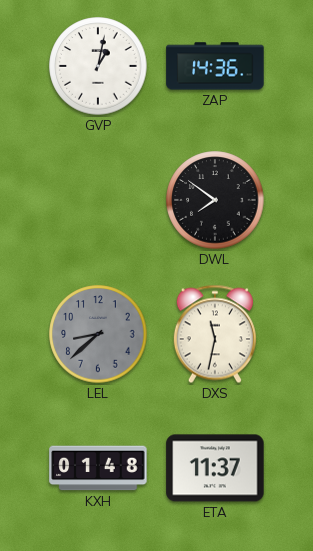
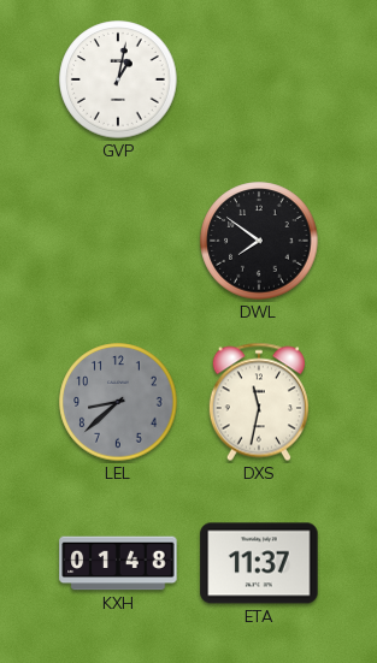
ZAP: 14:36 -> none
